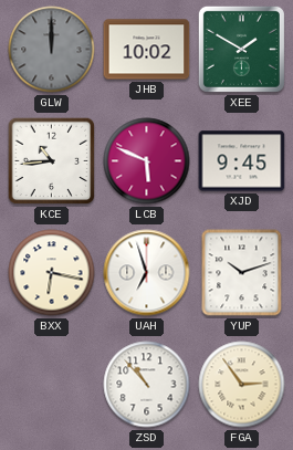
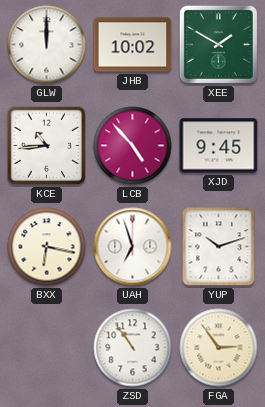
GLW dial: grey -> white
LCB: 5:49 -> 4:53
ZSD: 10:53 -> 10:54
